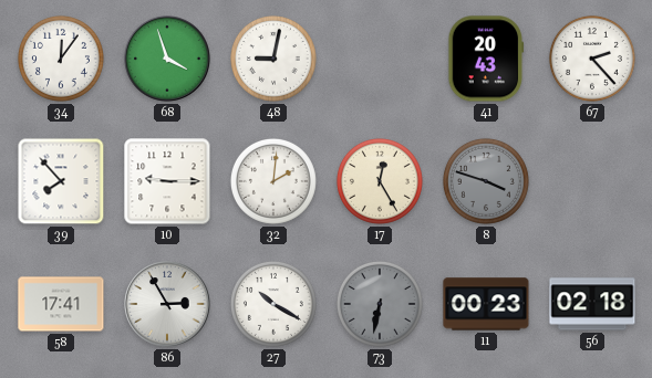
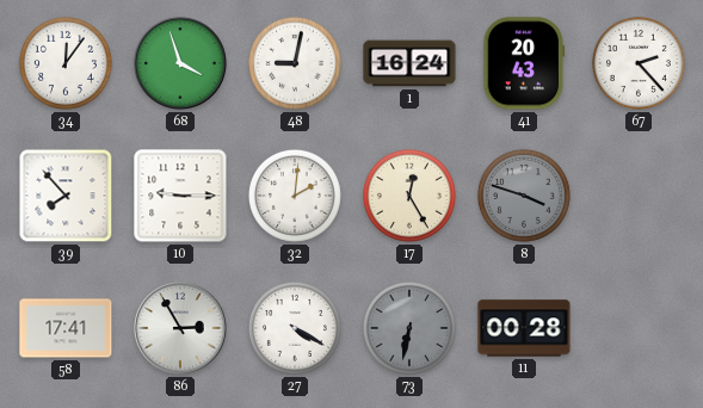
1: none -> 16:24
27: 10:20 -> 4:20
11: 00:23 -> 00:28
56: 02:18 -> none
